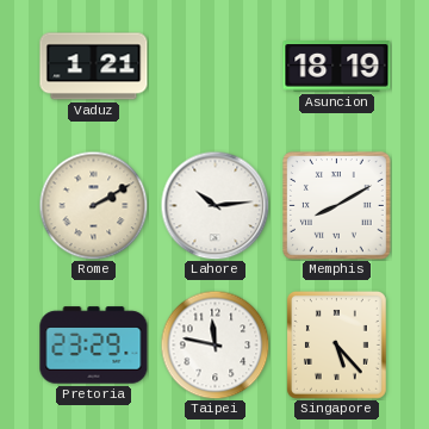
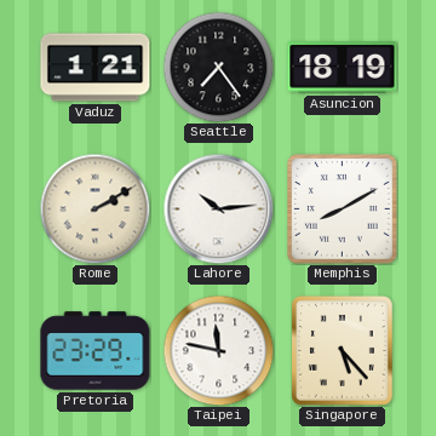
Seattle: none -> 7:24
